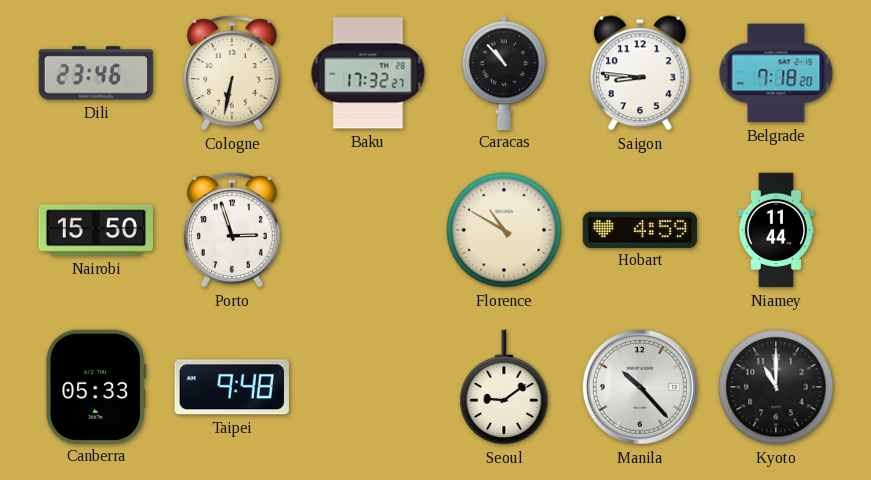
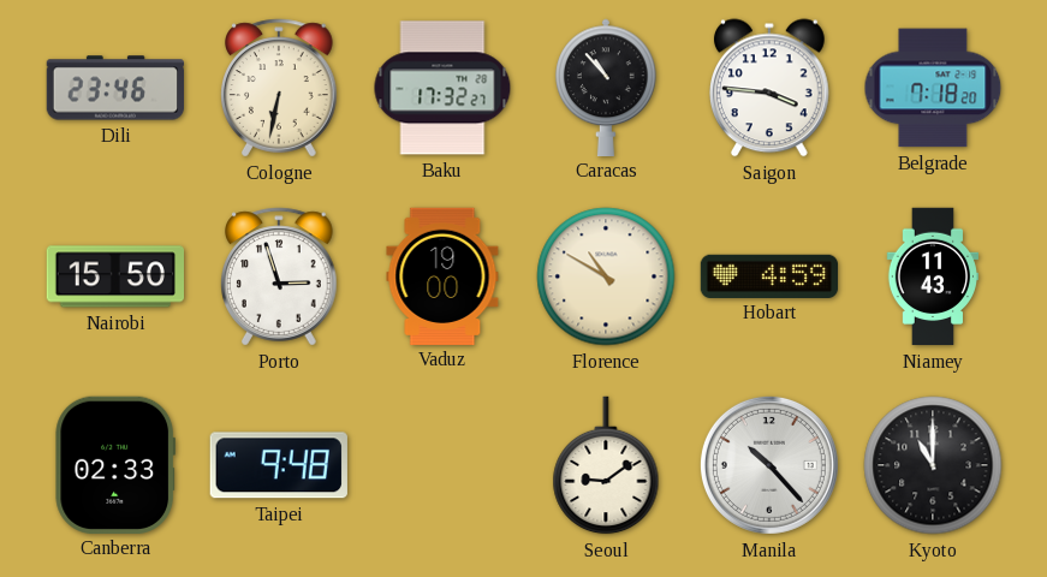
Saigon: 8:46 -> 3:46
Vaduz: none -> 19:00
Niamey: 11:44 -> 11:43
Canberra: 05:33 -> 02:33
